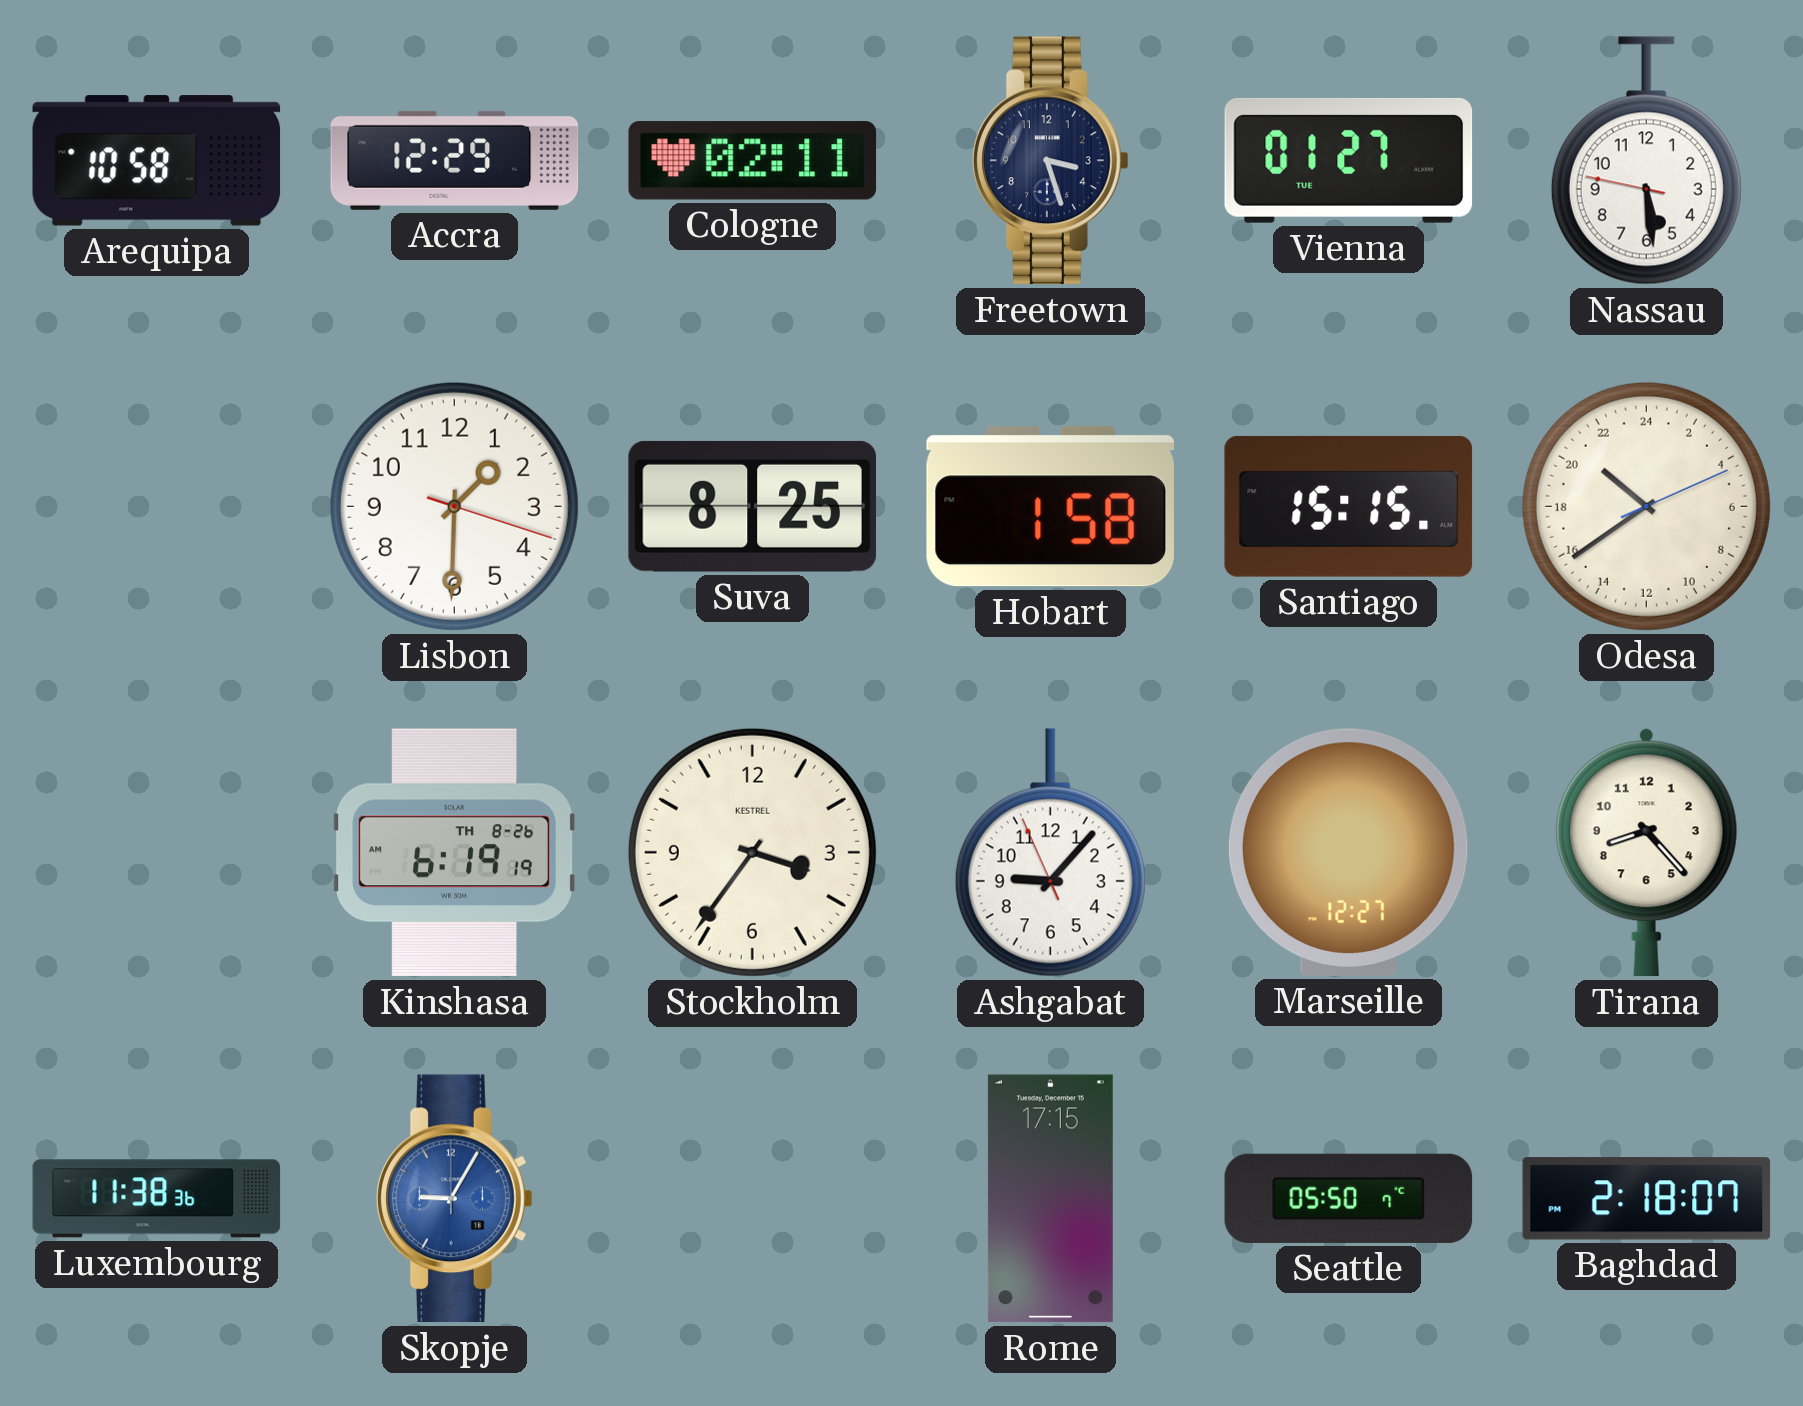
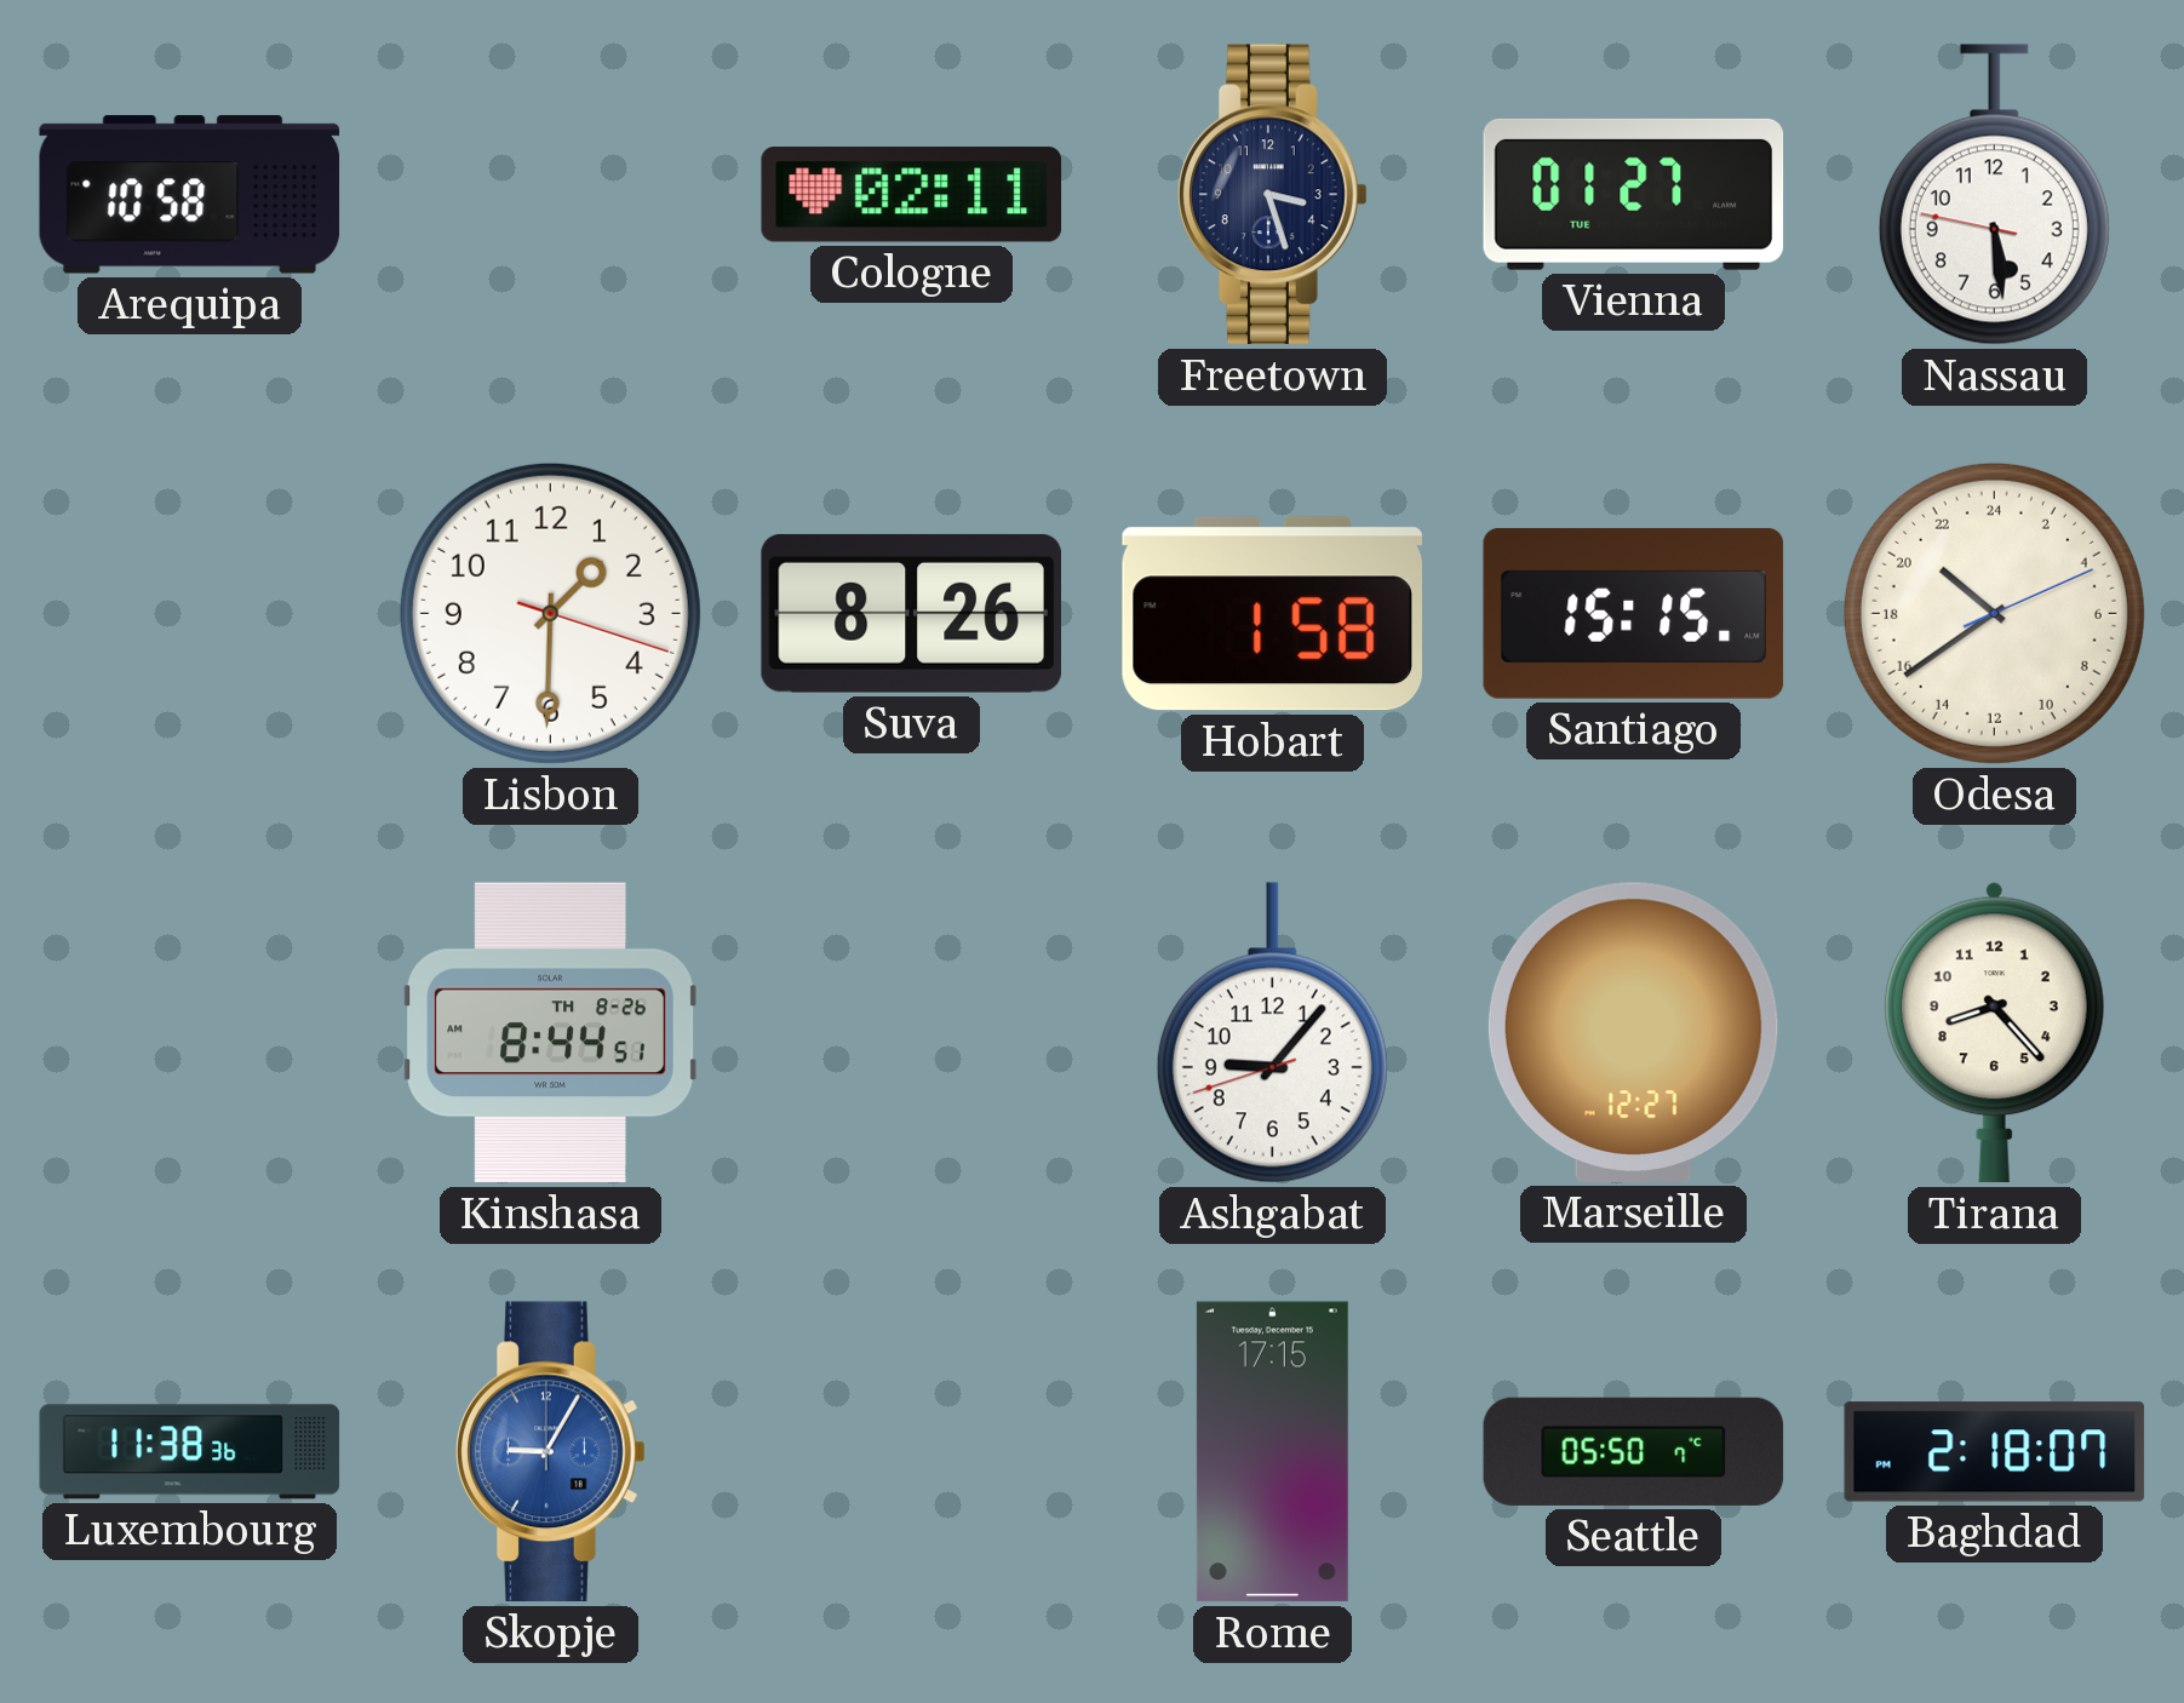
Accra: 12:29 -> none
Suva: 8:25 -> 8:26
Kinshasa: 6:19 -> 8:44
Stockholm: 3:36 -> none
Ashgabat: 9:06:56 -> 9:06:42
